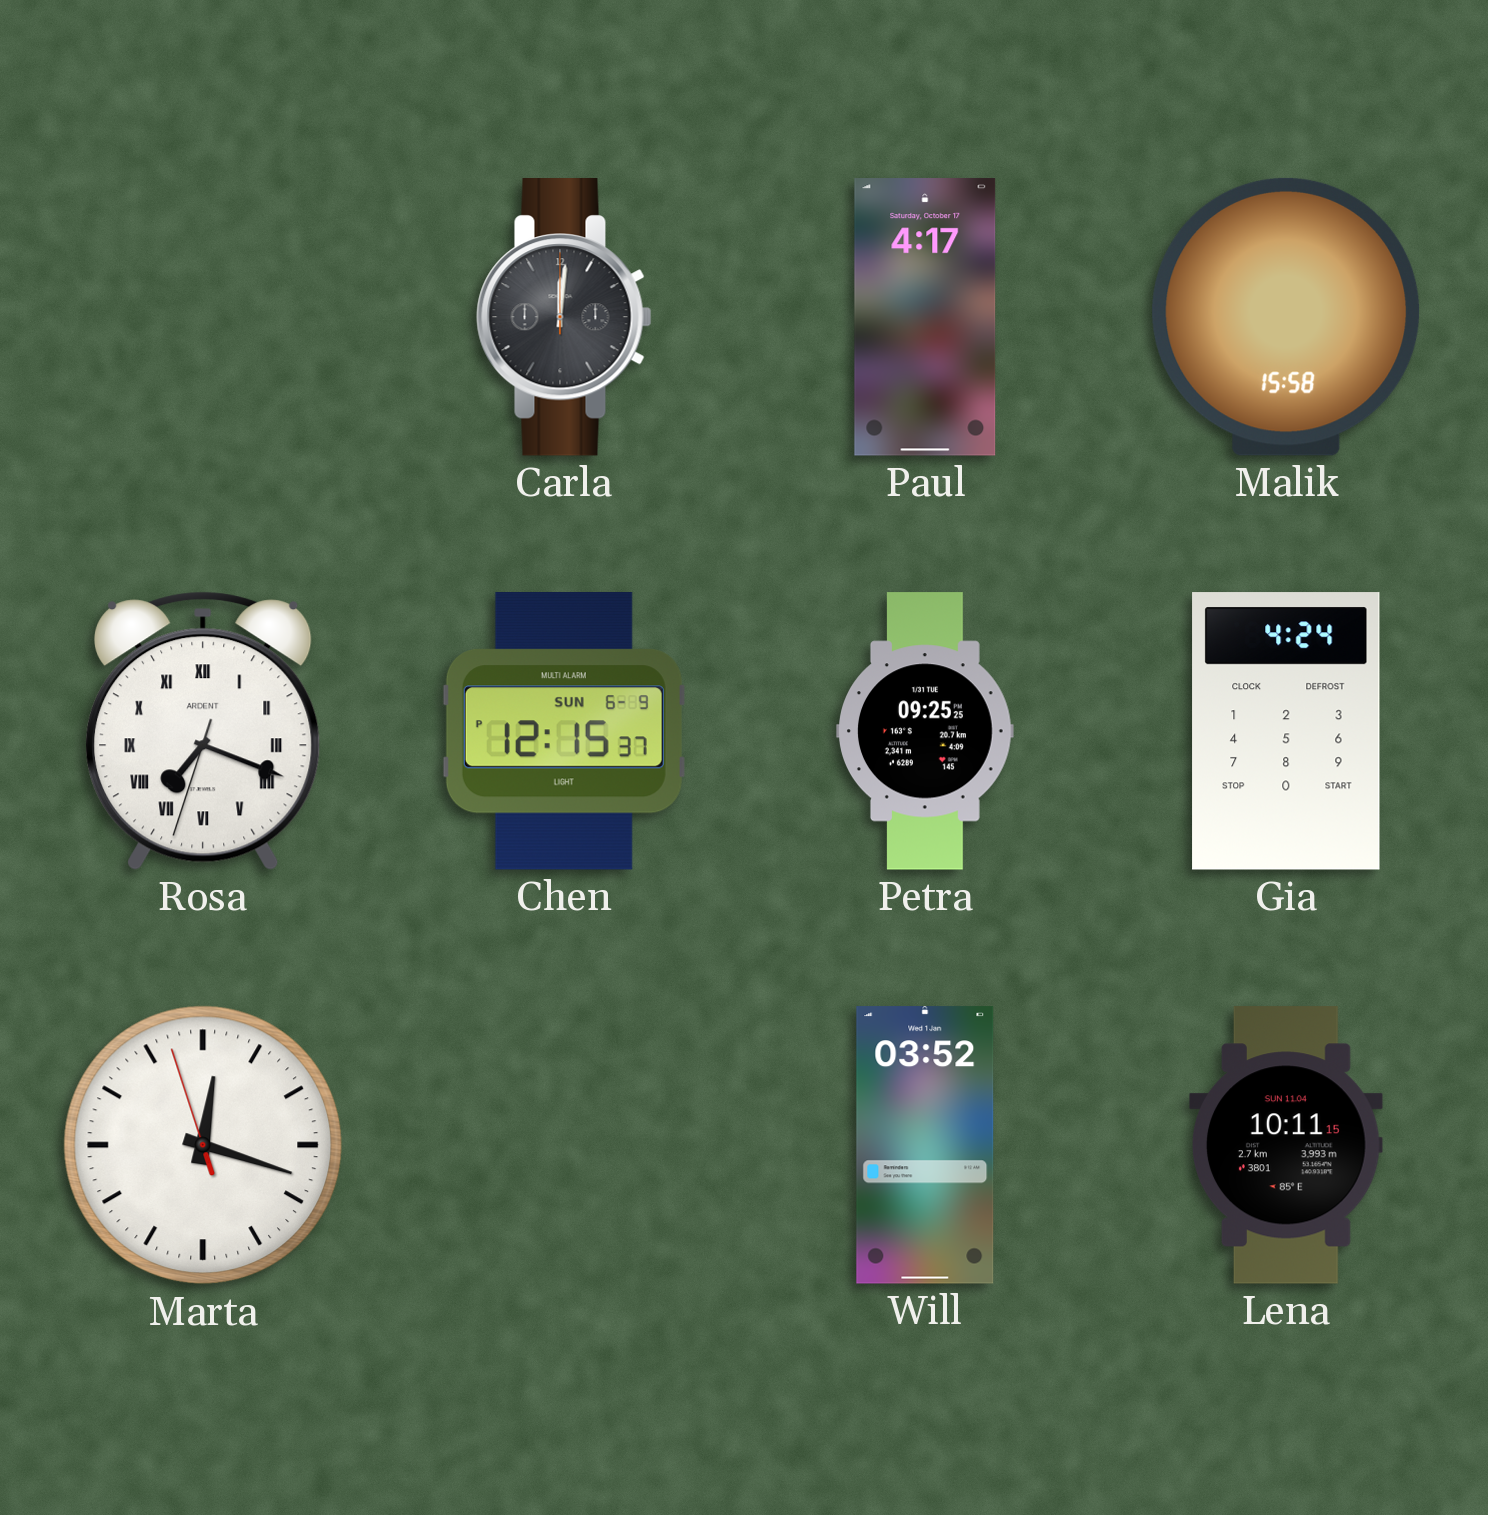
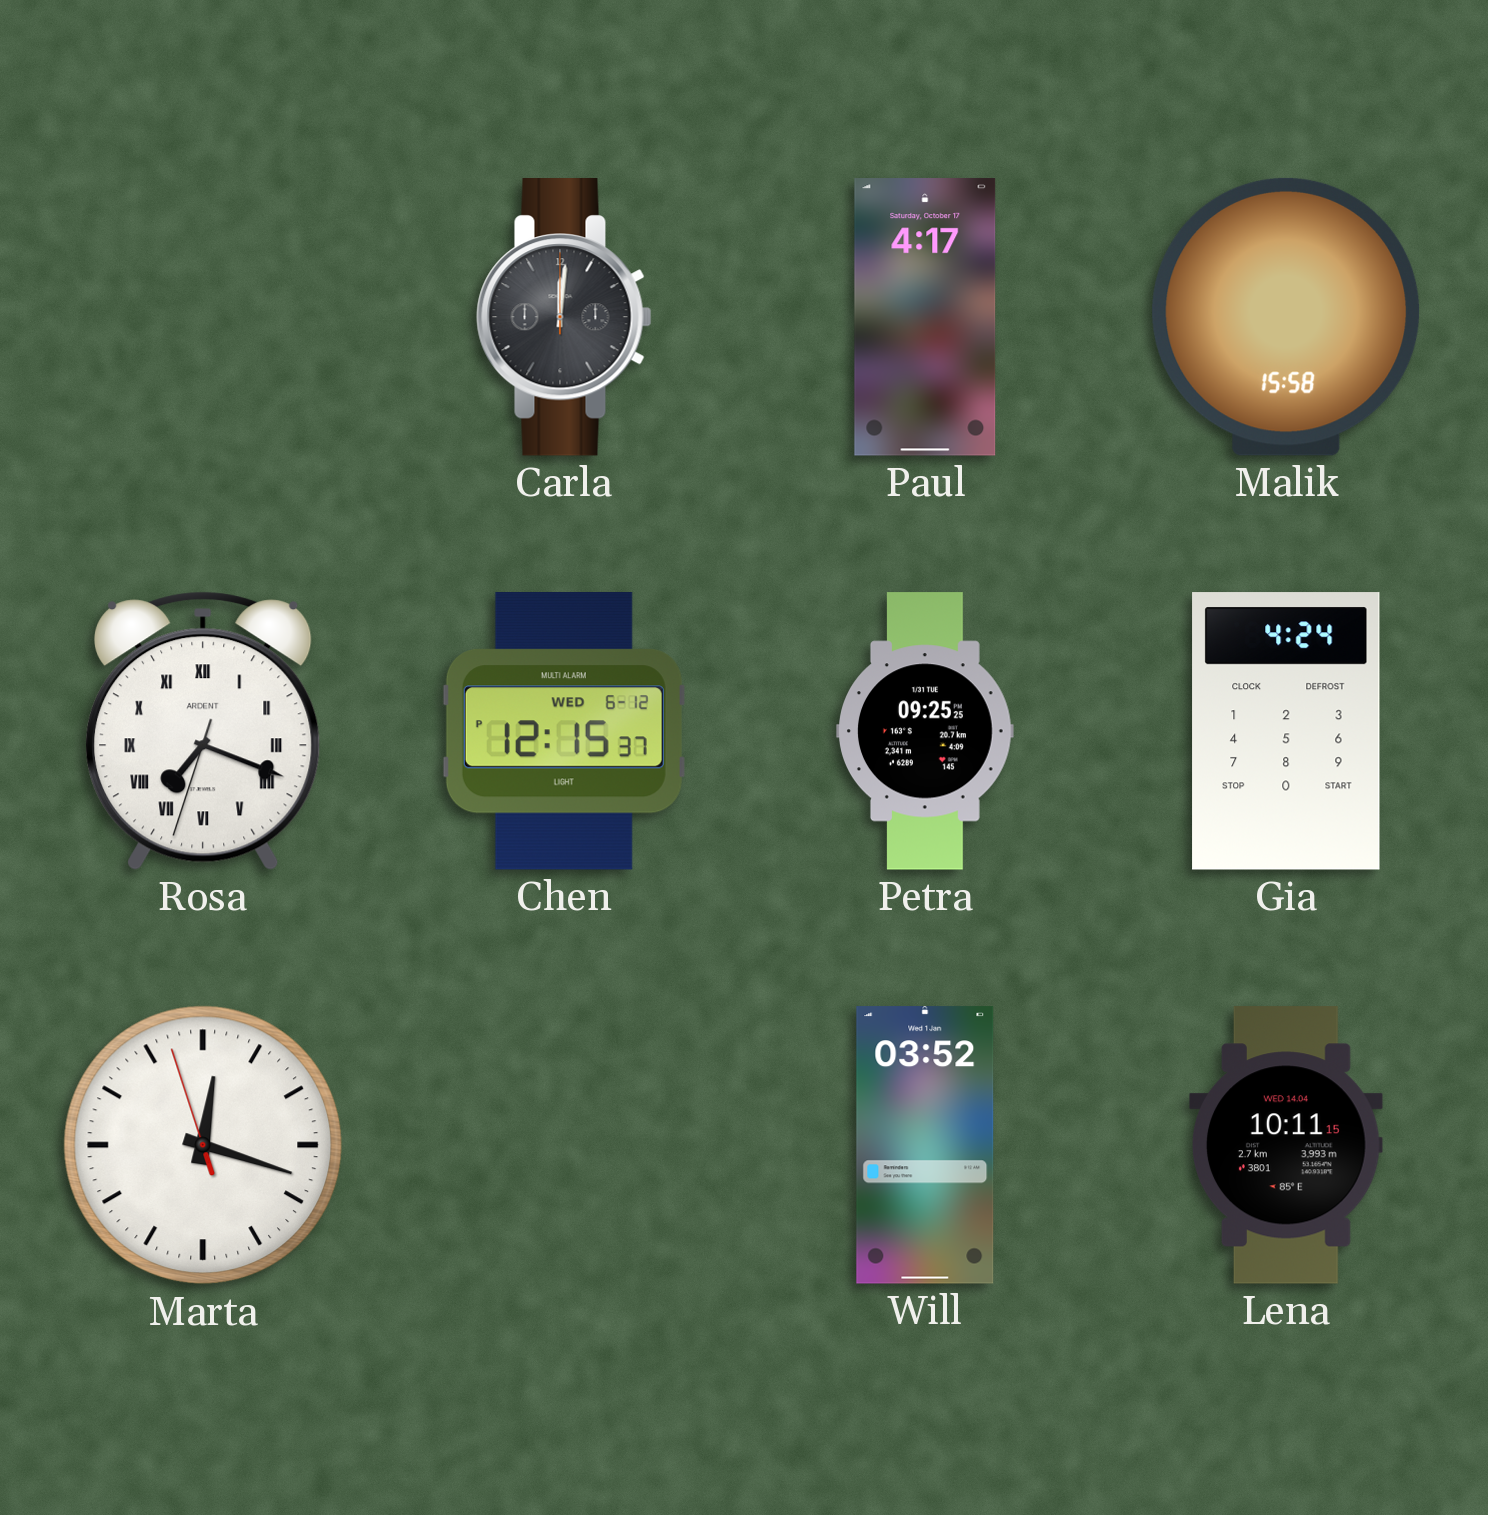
Chen date: SUN 6-9 -> WED 6-12
Lena date: SUN 11.04 -> WED 14.04
